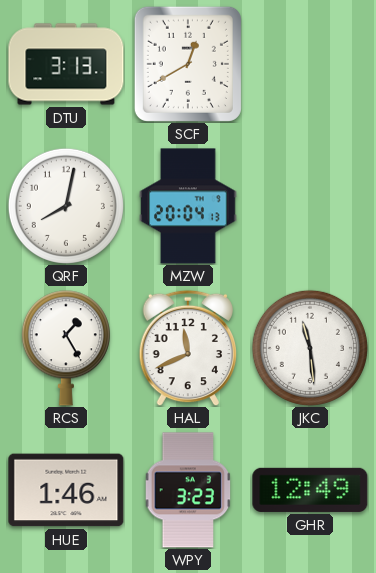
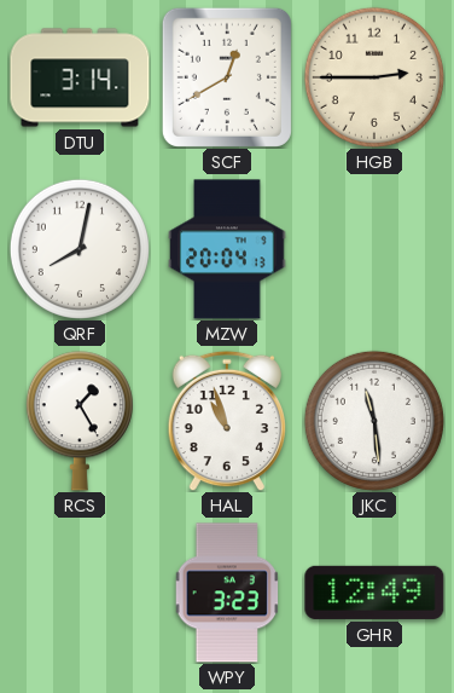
DTU: 3:13 -> 3:14
HGB: none -> 2:45
HAL: 11:41 -> 10:57
HUE: 1:46 -> none
